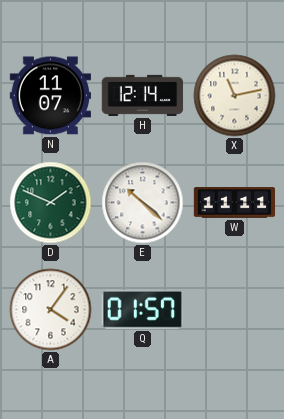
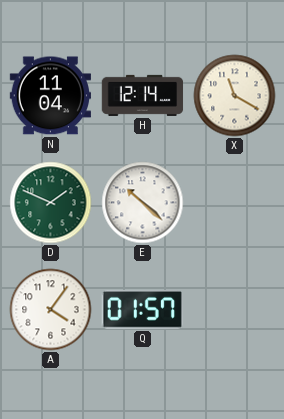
N: 11:07 -> 11:04
X: 11:13 -> 11:20
W: 11:11 -> none
